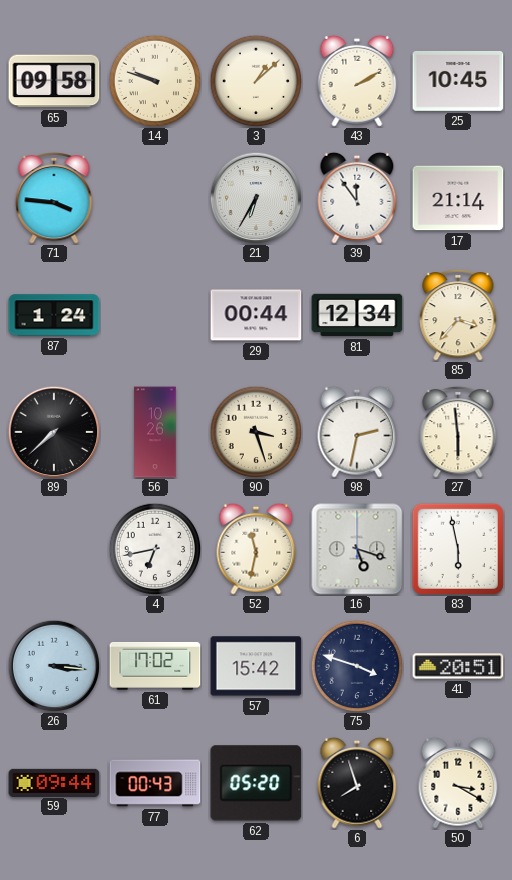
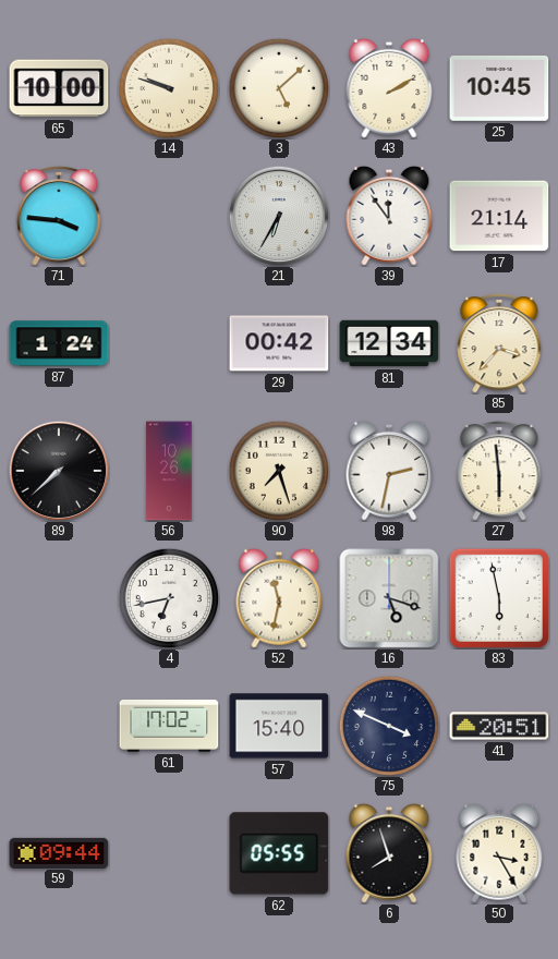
65: 09:58 -> 10:00
3: 1:08 -> 5:08
29: 00:44 -> 00:42
90: 3:27 -> 7:27
26: 3:16 -> none
57: 15:42 -> 15:40
75: 3:48 -> 3:49
77: 00:43 -> none
62: 05:20 -> 05:55
50: 3:20 -> 3:25
